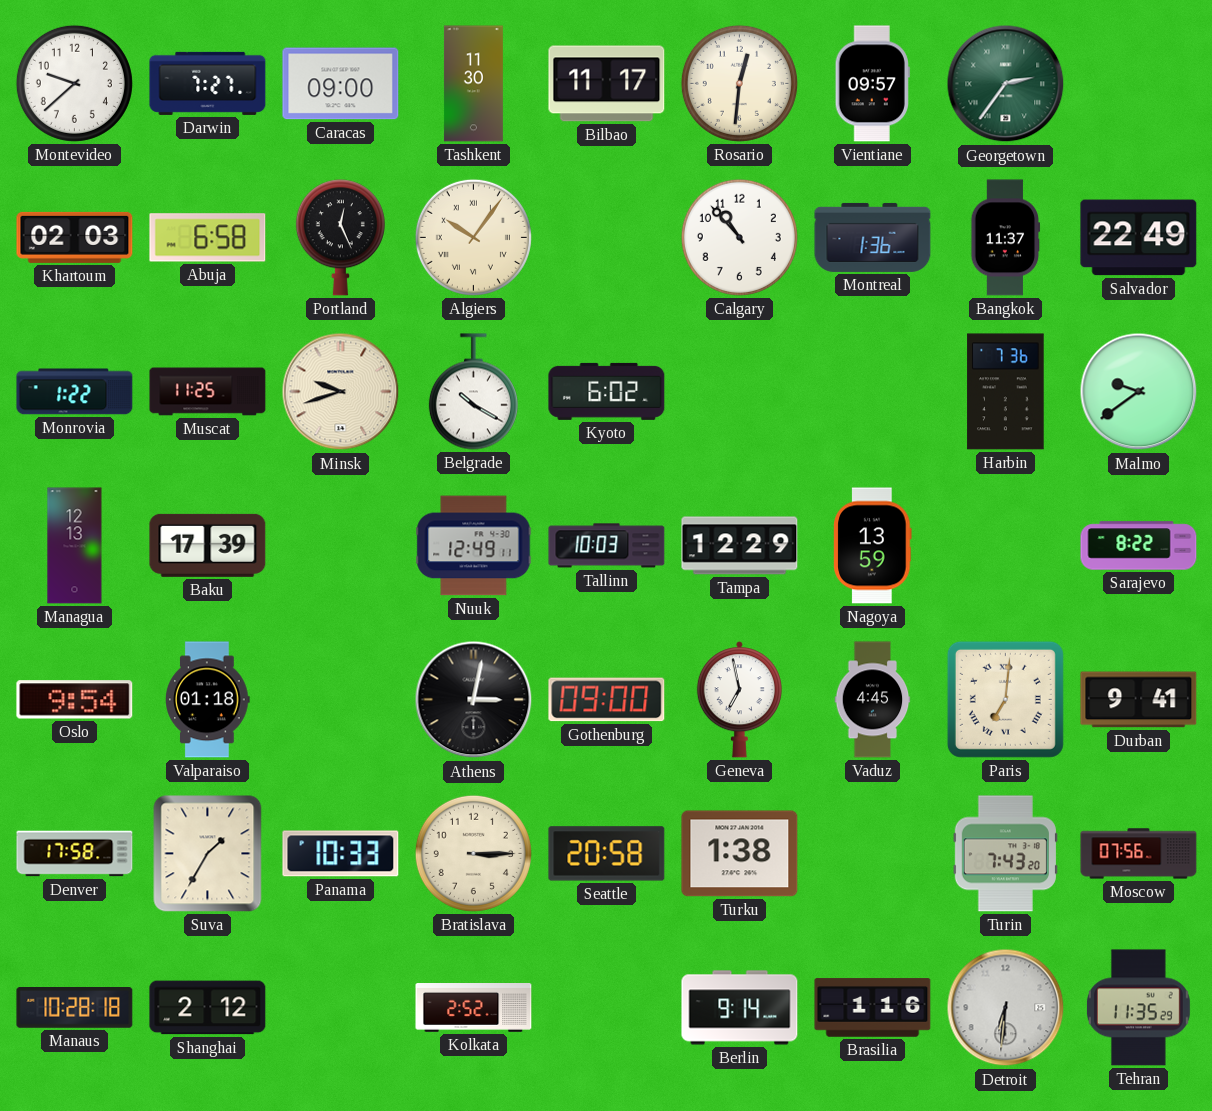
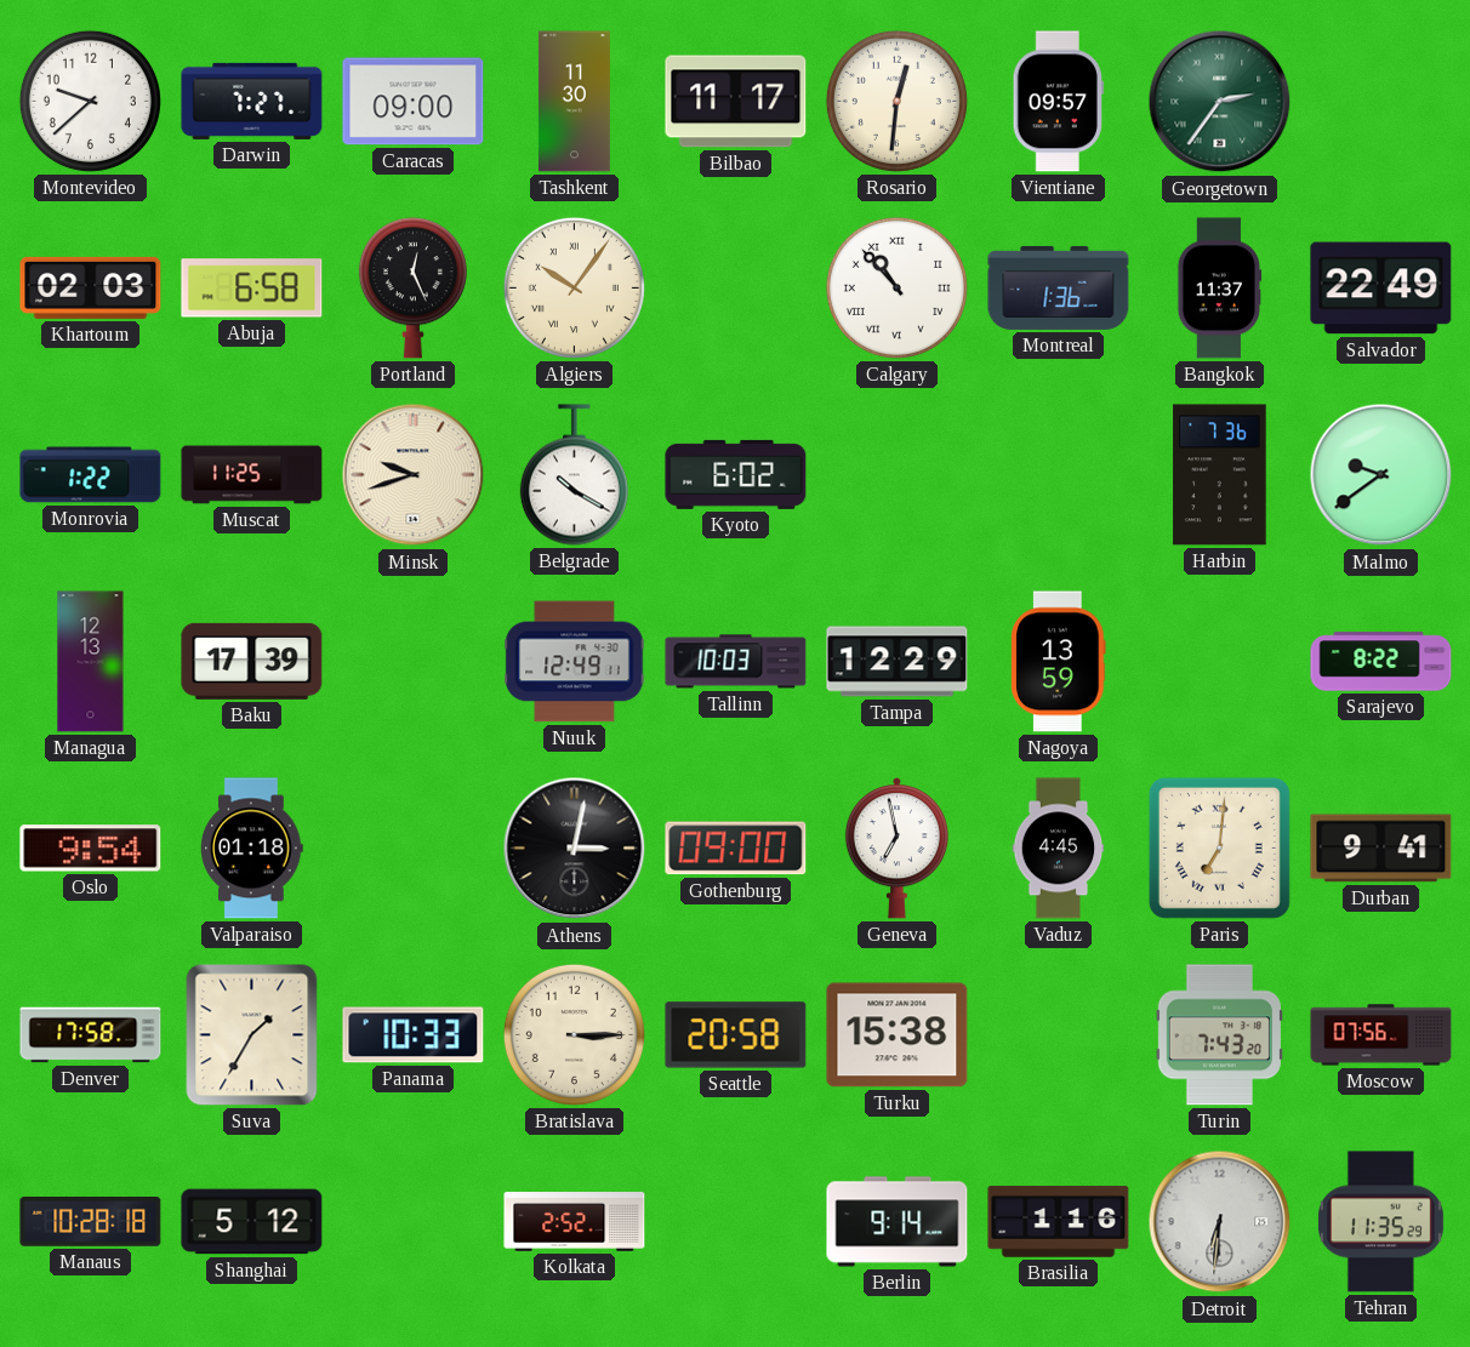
Calgary numerals: Arabic -> Roman
Turku: 1:38 -> 15:38
Shanghai: 2:12 -> 5:12
